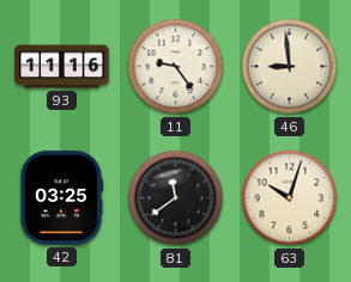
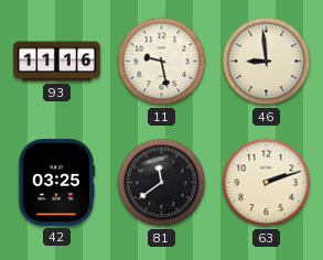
11: 9:24 -> 9:28
63: 10:03 -> 2:12
